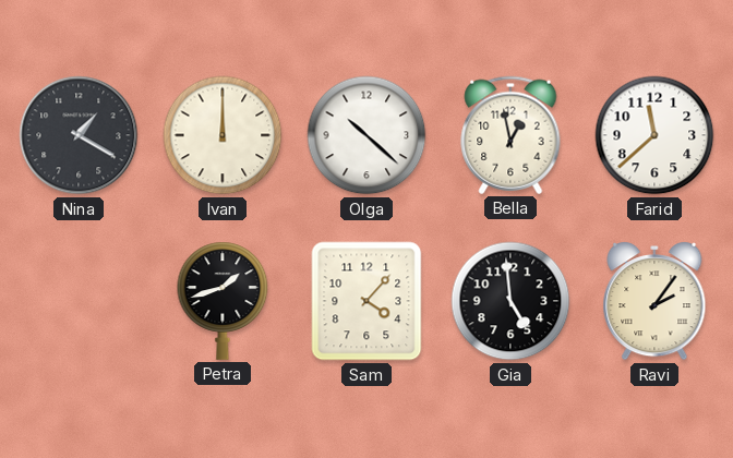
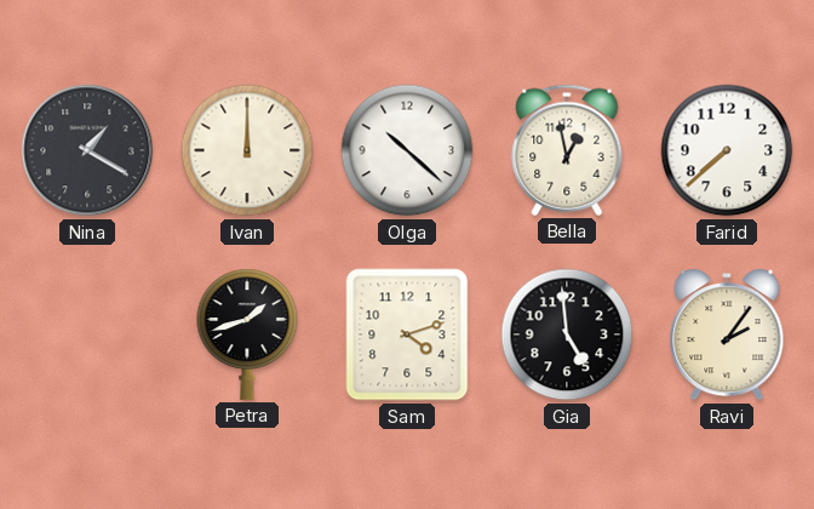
Farid: 11:38 -> 7:38
Sam: 4:07 -> 4:12
